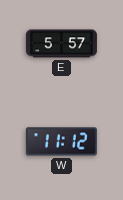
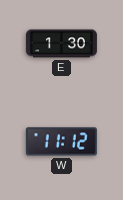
E: 5:57 -> 1:30
